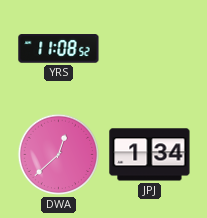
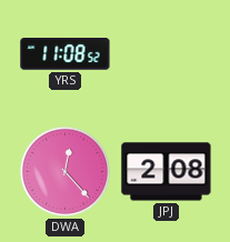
DWA: 12:38 -> 12:23
JPJ: 1:34 -> 2:08
